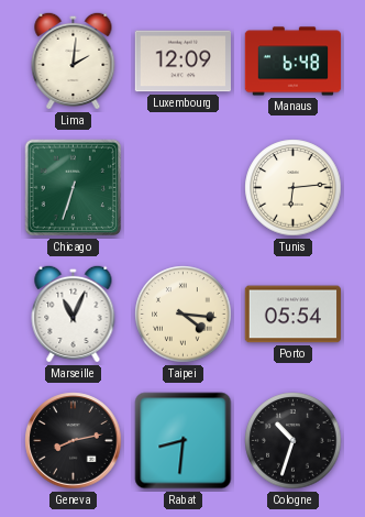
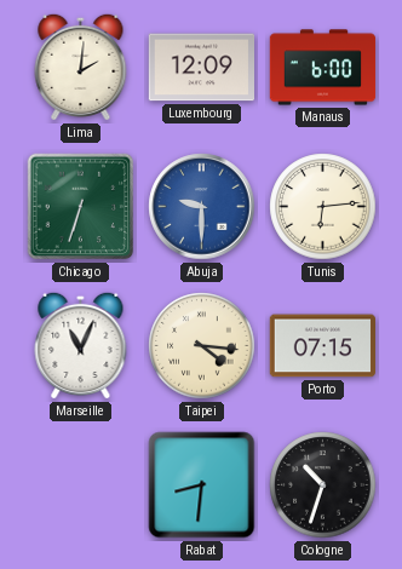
Manaus: 6:48 -> 6:00
Abuja: none -> 9:30
Porto: 05:54 -> 07:15
Geneva: 8:13 -> none
